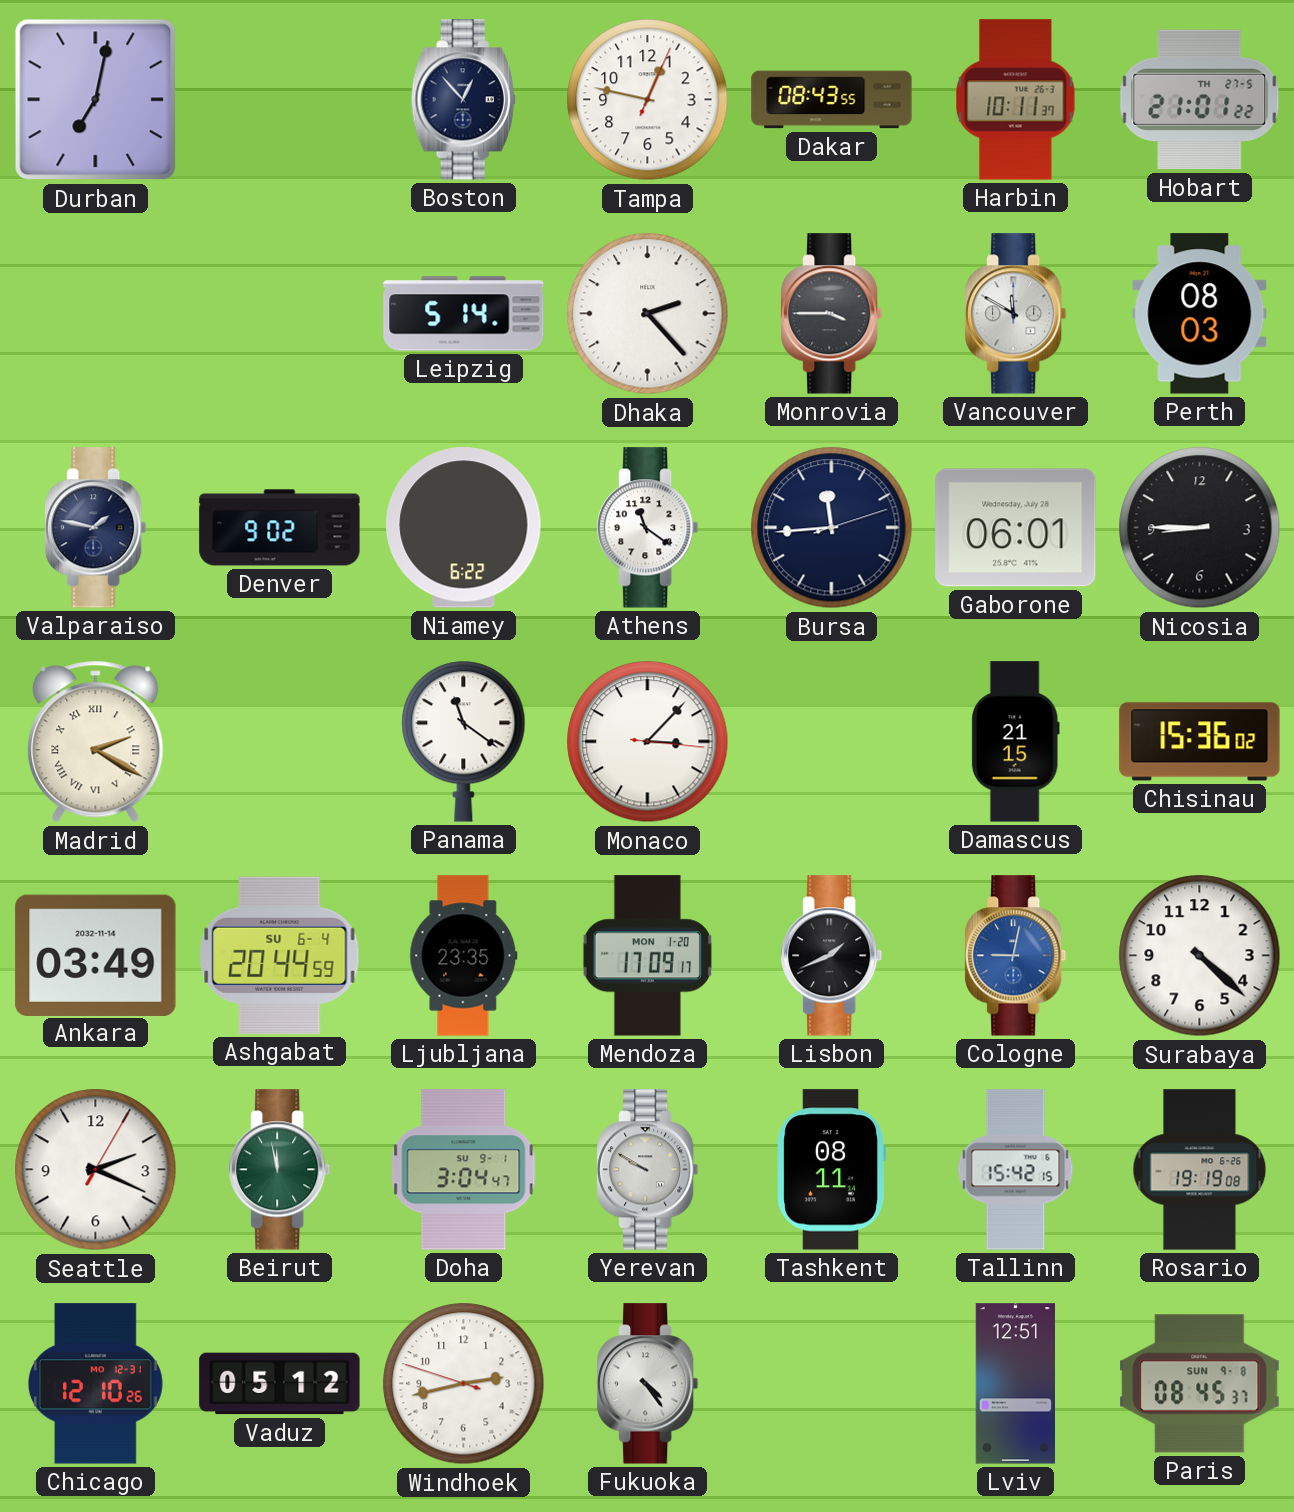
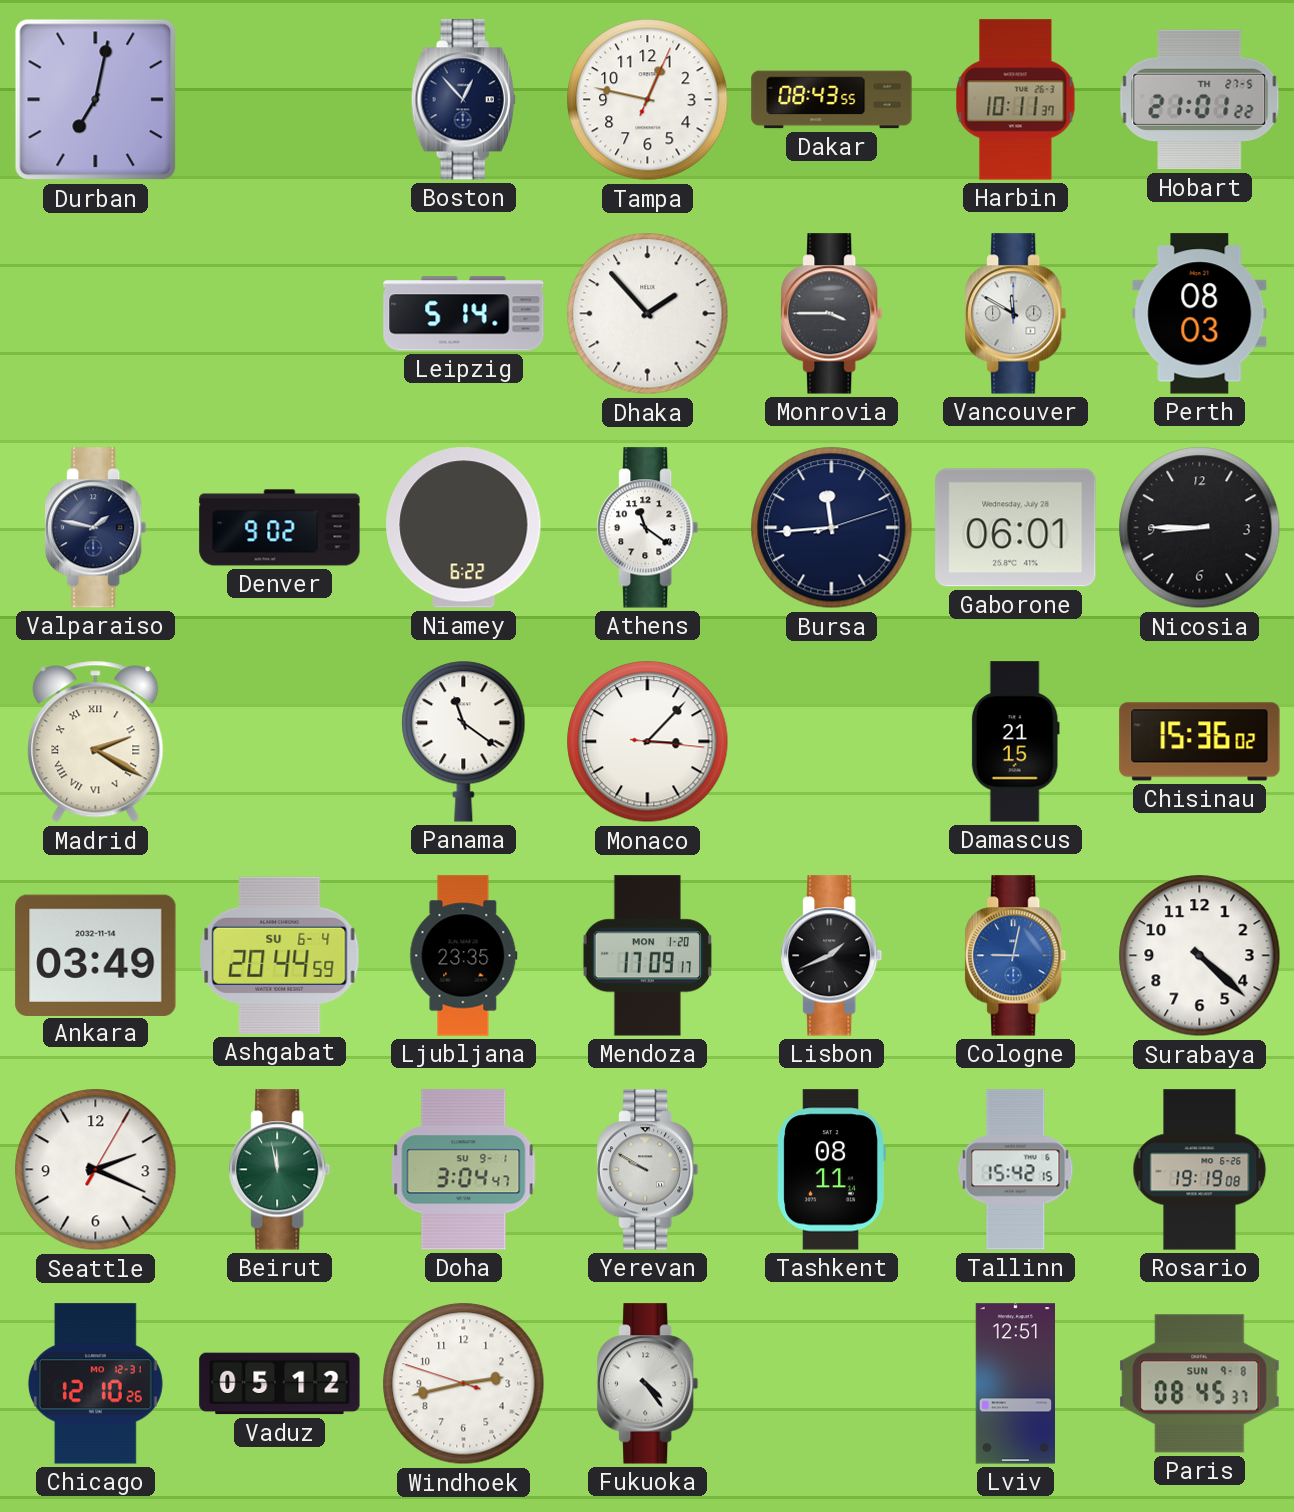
Dhaka: 2:23 -> 1:53
